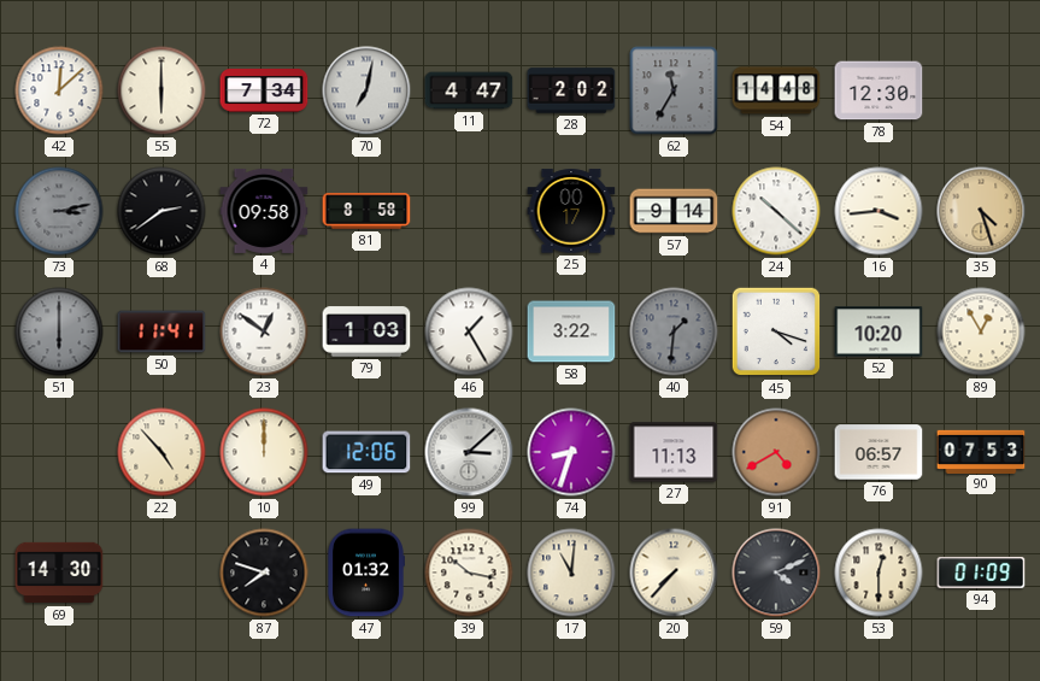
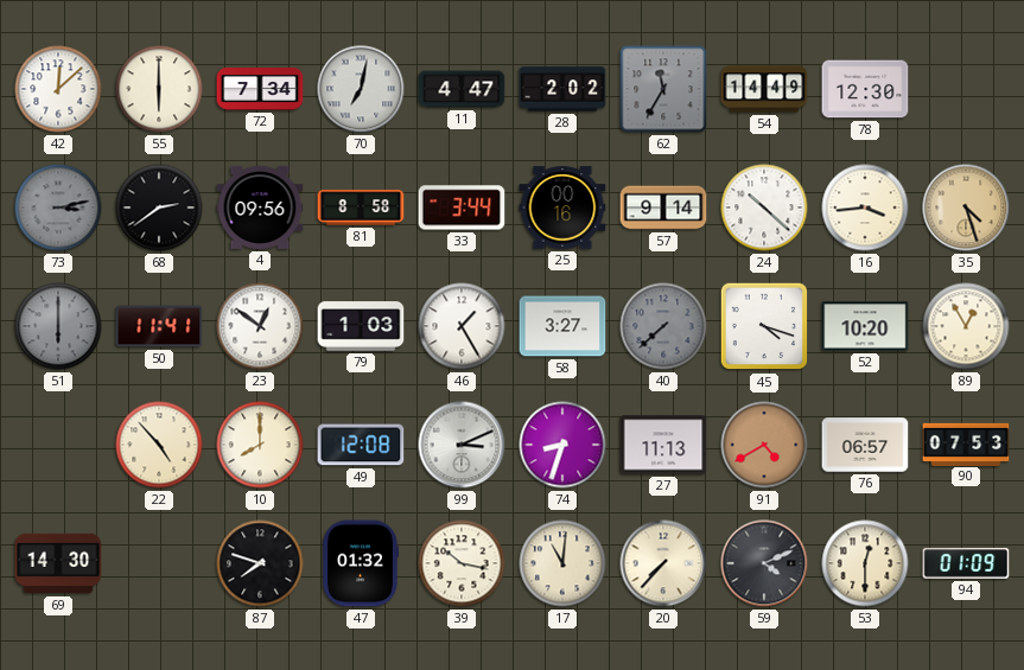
54: 14:48 -> 14:49
4: 09:58 -> 09:56
33: none -> 3:44
25: 00:17 -> 00:16
58: 3:22 -> 3:27
40: 1:31 -> 7:38
10: 12:00 -> 8:00
49: 12:06 -> 12:08
99: 3:08 -> 3:11
